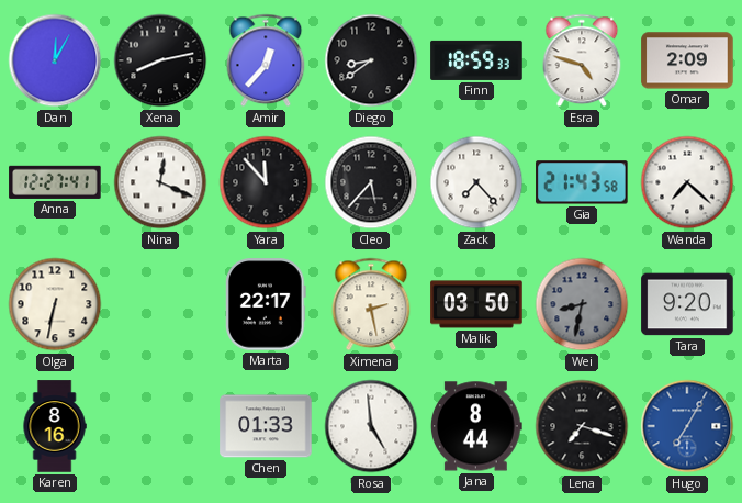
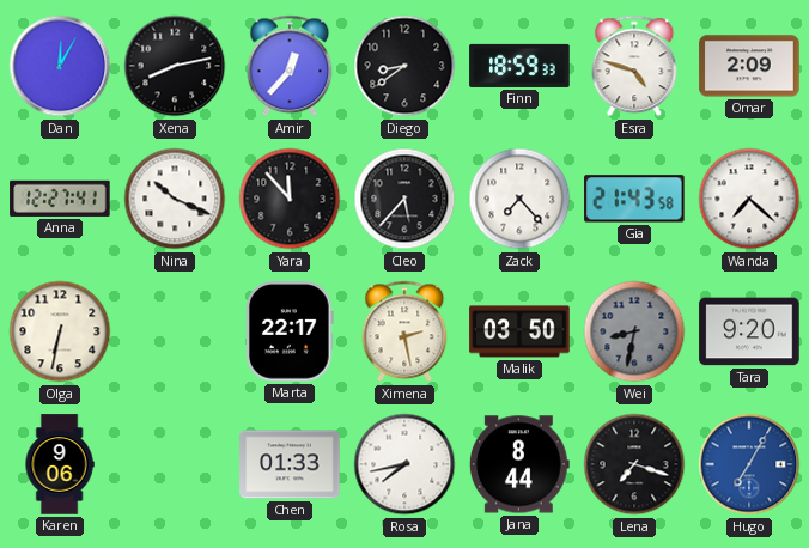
Nina: 12:19 -> 10:19
Karen: 8:16 -> 9:06
Rosa: 4:59 -> 7:43
